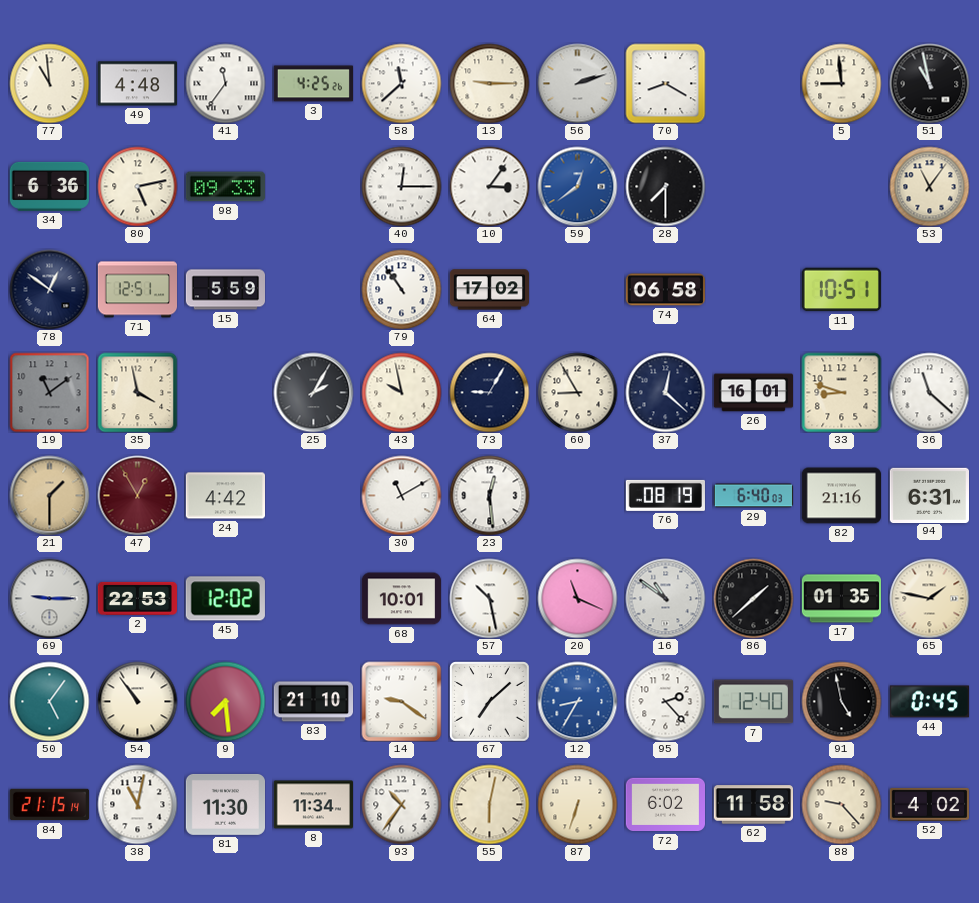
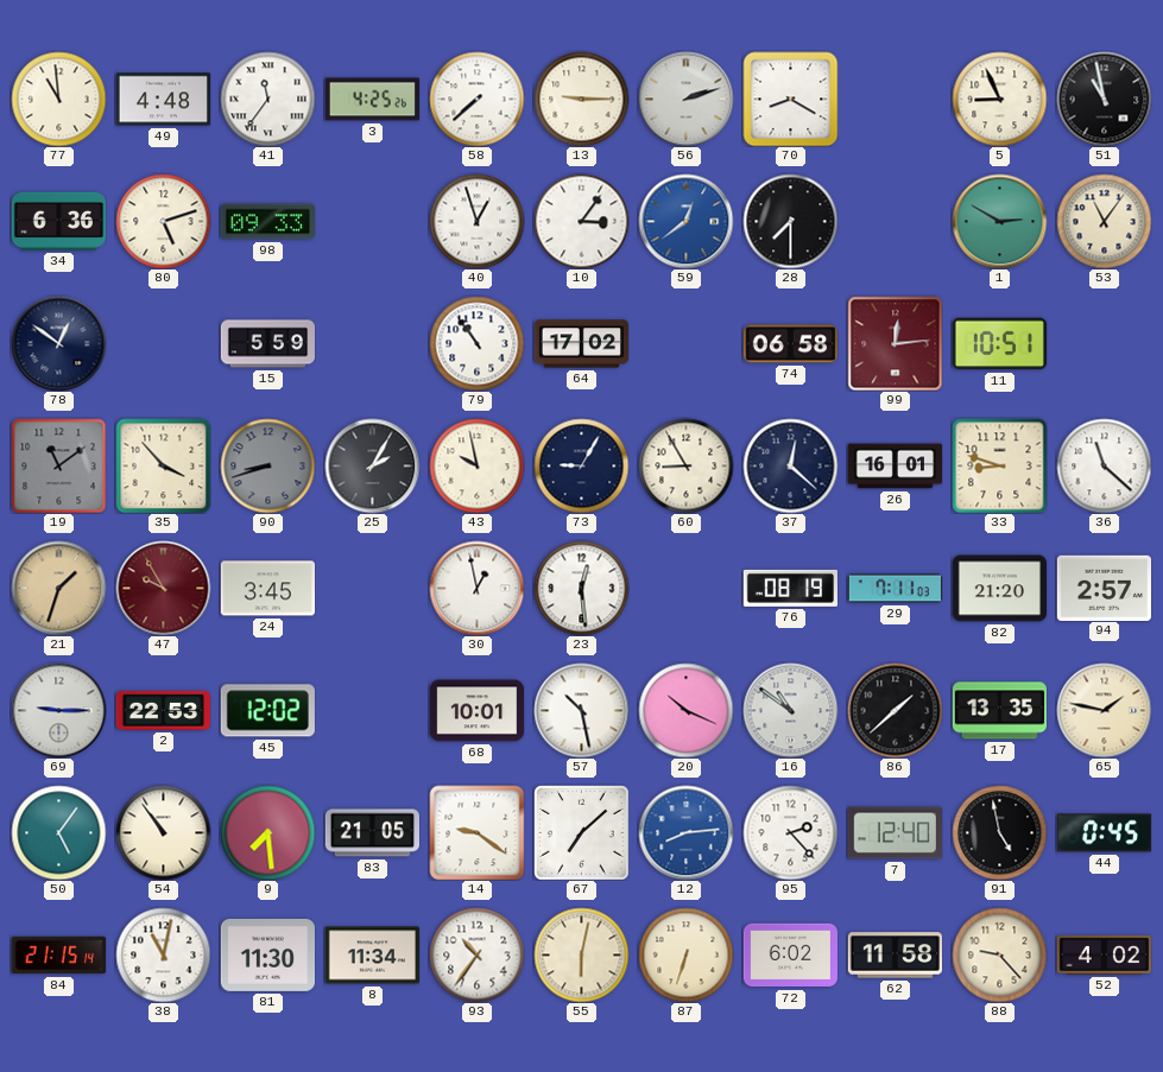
58: 11:38 -> 7:38
5: 8:59 -> 8:56
80: 5:13 -> 5:12
40: 12:15 -> 12:57
1: none -> 2:50
71: 12:51 -> none
99: none -> 12:14
35: 3:58 -> 3:53
90: none -> 8:42
21: 1:30 -> 1:33
47: 12:55 -> 9:55
24: 4:42 -> 3:45
30: 11:10 -> 12:58
29: 6:40 -> 7:11
82: 21:16 -> 21:20
94: 6:31 -> 2:57
20: 11:19 -> 10:19
17: 01:35 -> 13:35
83: 21:10 -> 21:05
12: 8:35 -> 8:14
